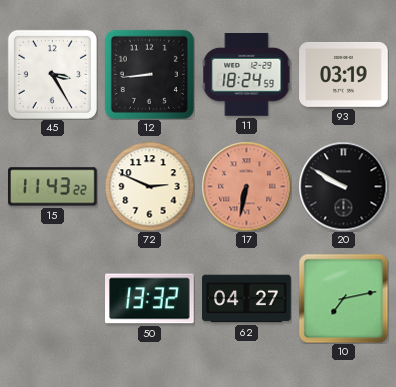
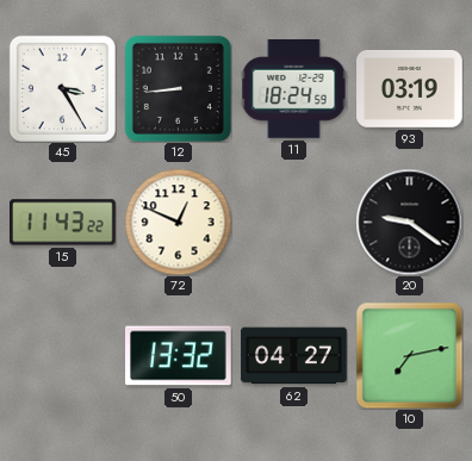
72: 2:49 -> 12:49
17: 6:32 -> none
20: 9:50 -> 9:21
